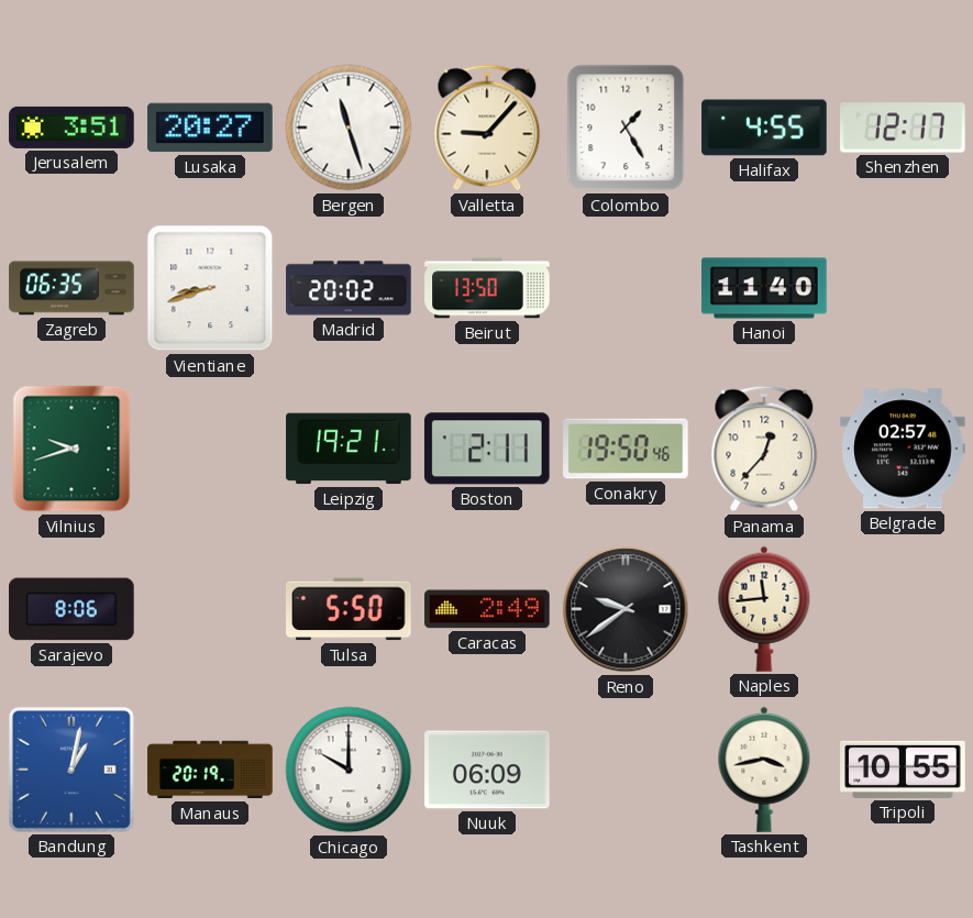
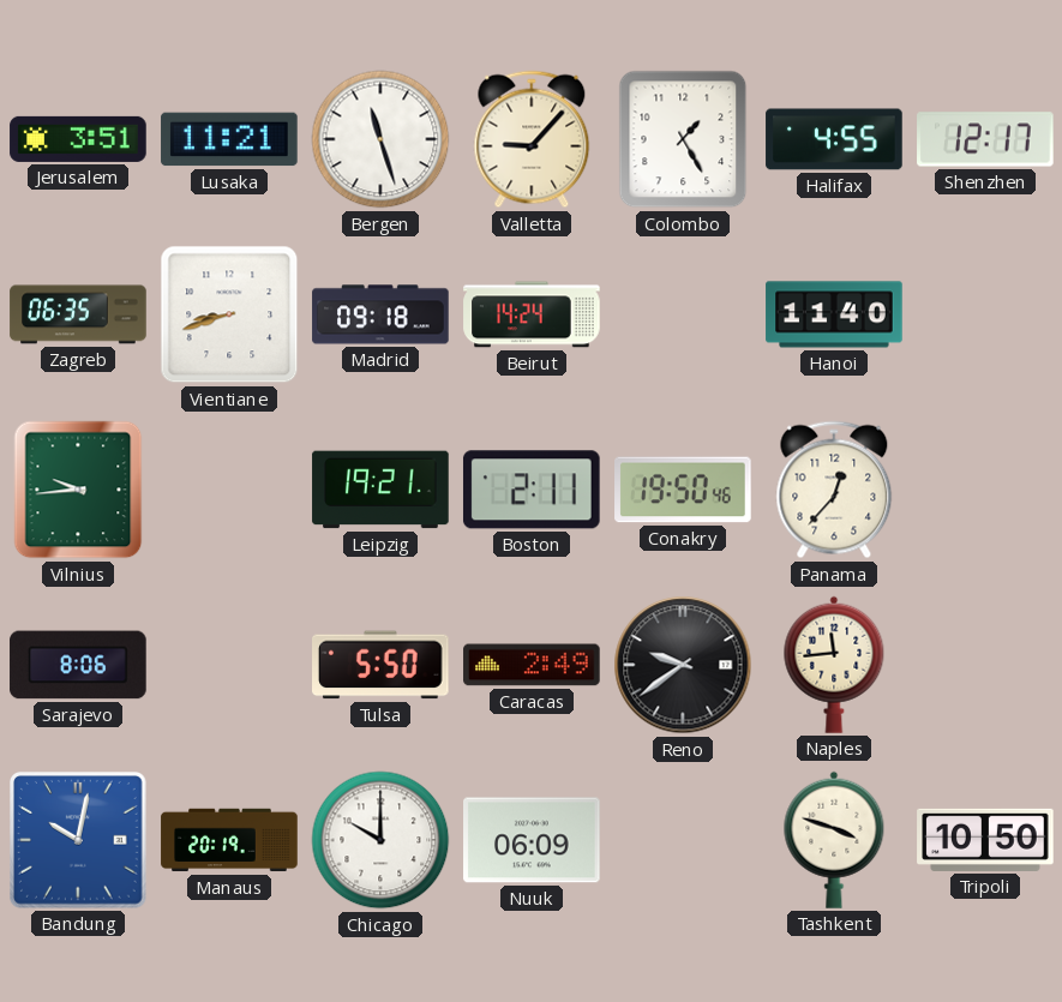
Lusaka: 20:27 -> 11:21
Madrid: 20:02 -> 09:18
Beirut: 13:50 -> 14:24
Vilnius: 9:42 -> 9:44
Belgrade: 02:57 -> none
Bandung: 1:02 -> 10:02
Tashkent: 3:43 -> 3:48
Tripoli: 10:55 -> 10:50
